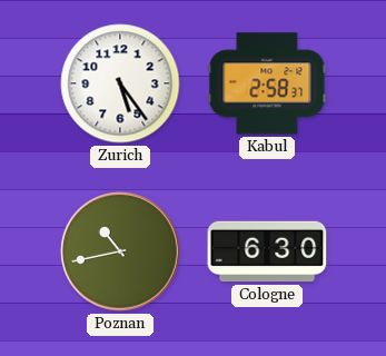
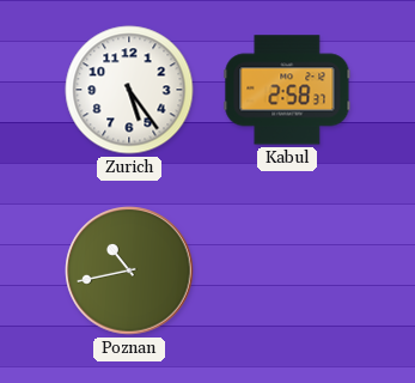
Cologne: 6:30 -> none
